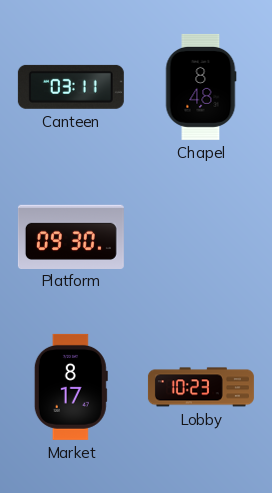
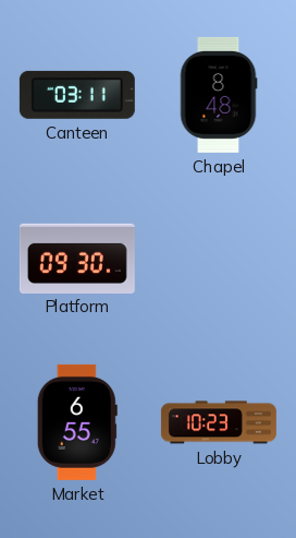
Market: 8:17 -> 6:55
